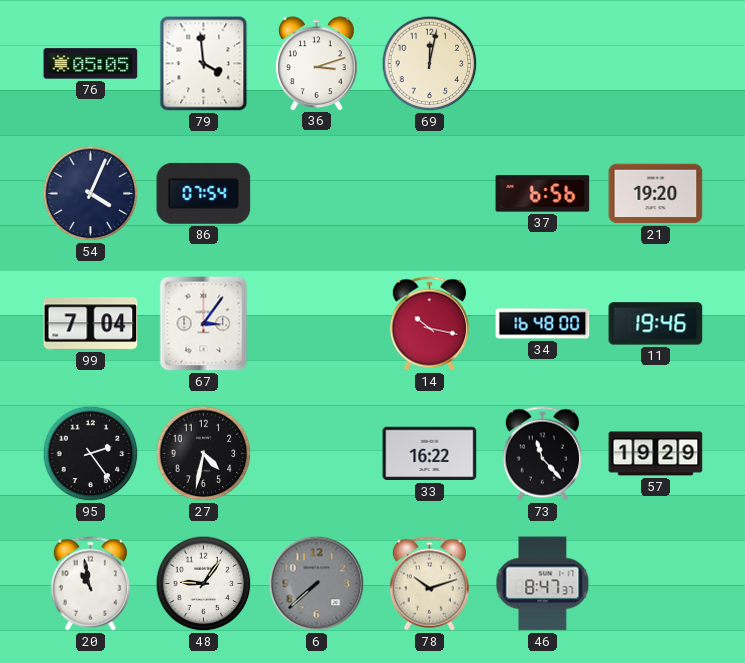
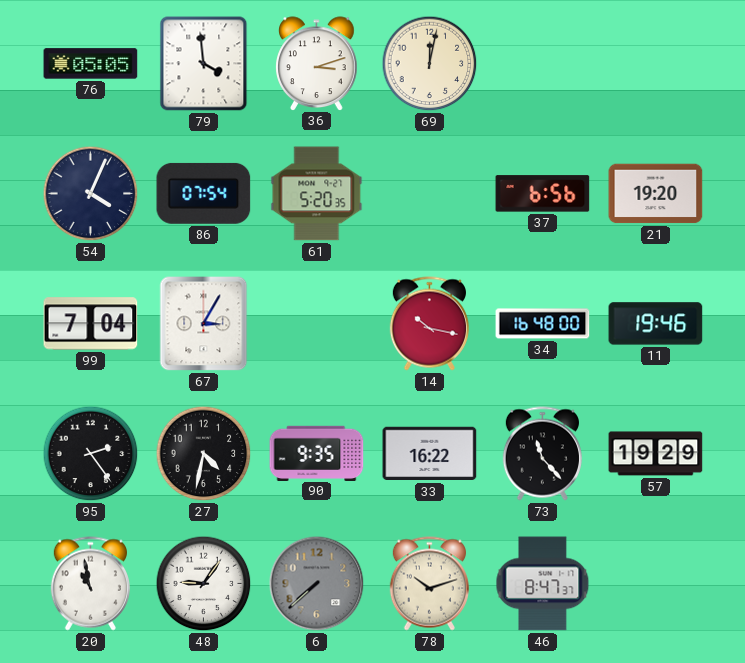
61: none -> 5:20
67: 3:06 -> 3:05
90: none -> 9:35
